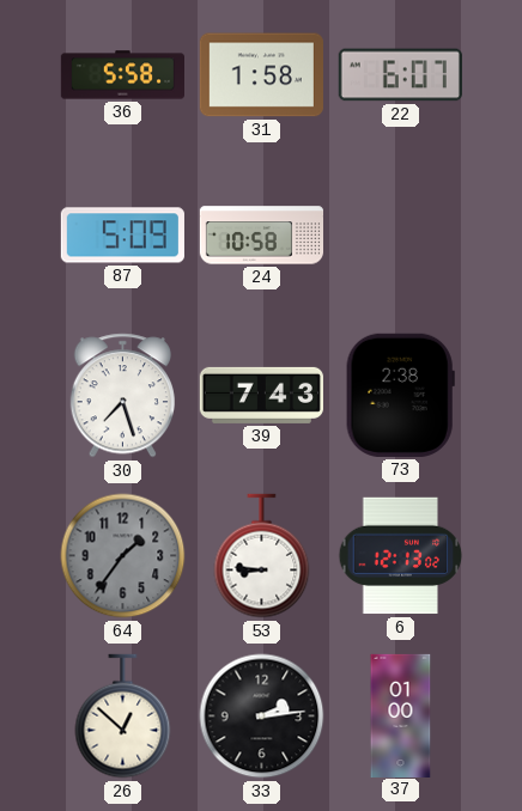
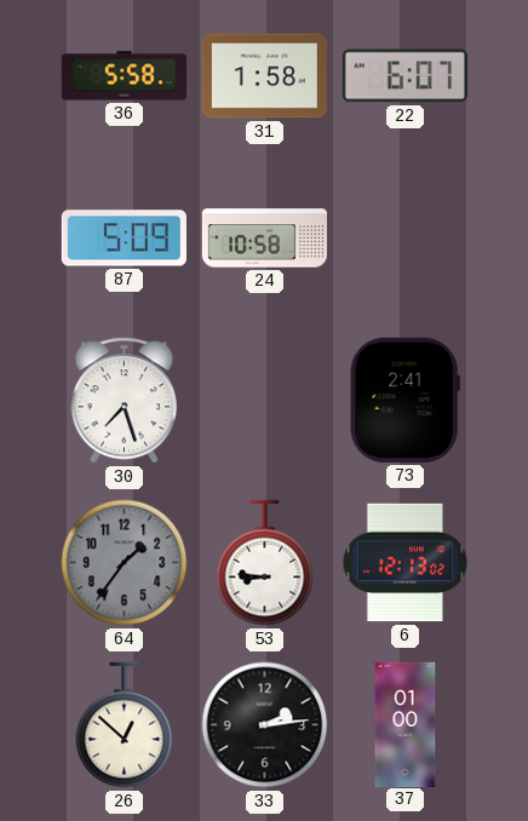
39: 7:43 -> none
73: 2:38 -> 2:41
